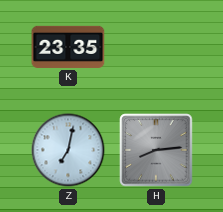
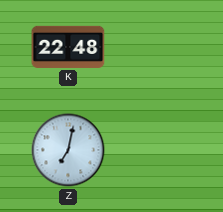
K: 23:35 -> 22:48
H: 8:14 -> none
